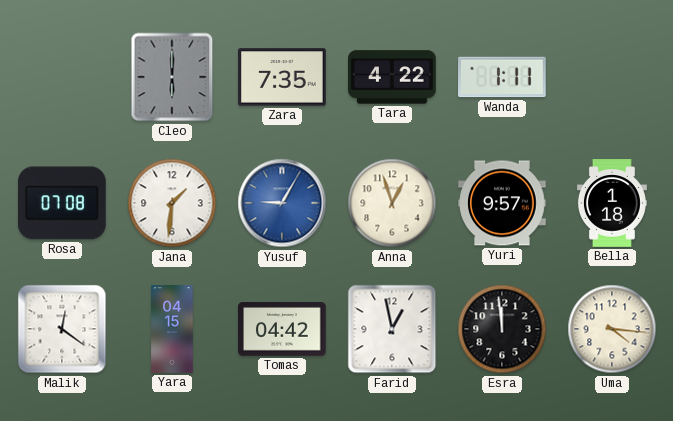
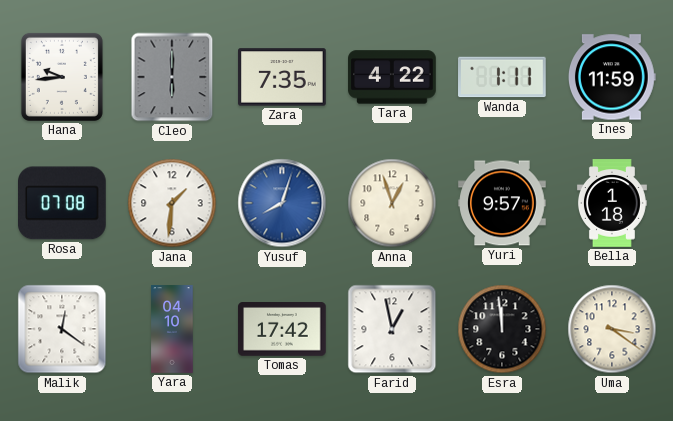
Hana: none -> 9:44
Ines: none -> 11:59
Yusuf: 9:05 -> 8:03
Yara: 04:15 -> 04:10
Tomas: 04:42 -> 17:42
Uma: 4:16 -> 3:21
